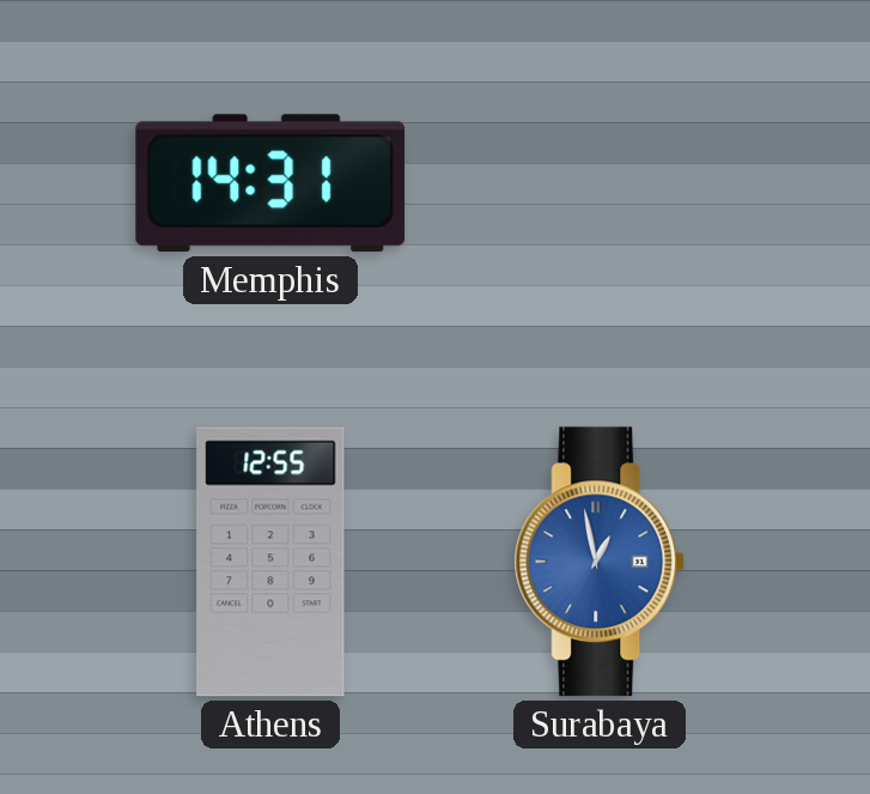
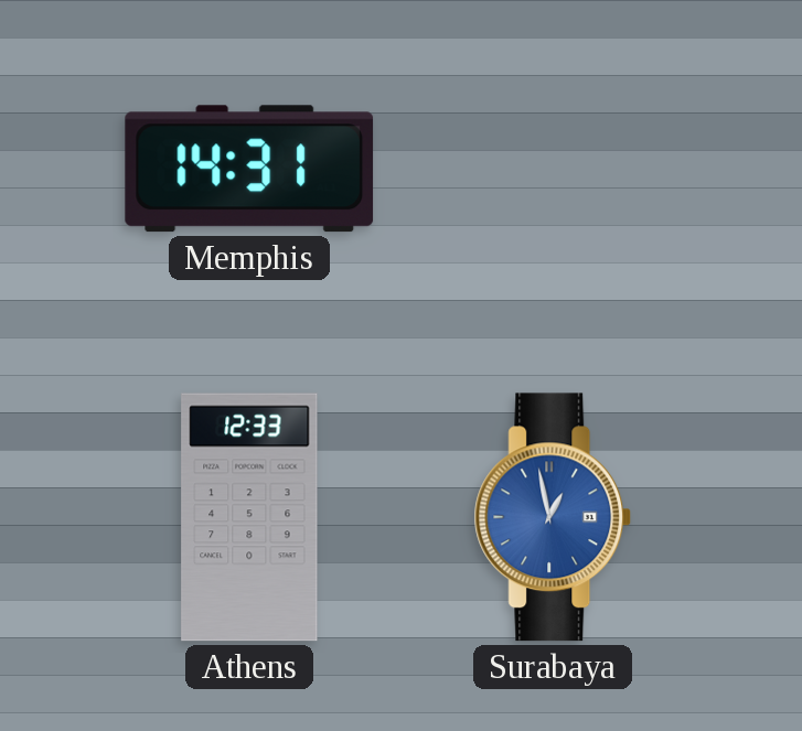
Athens: 12:55 -> 12:33
